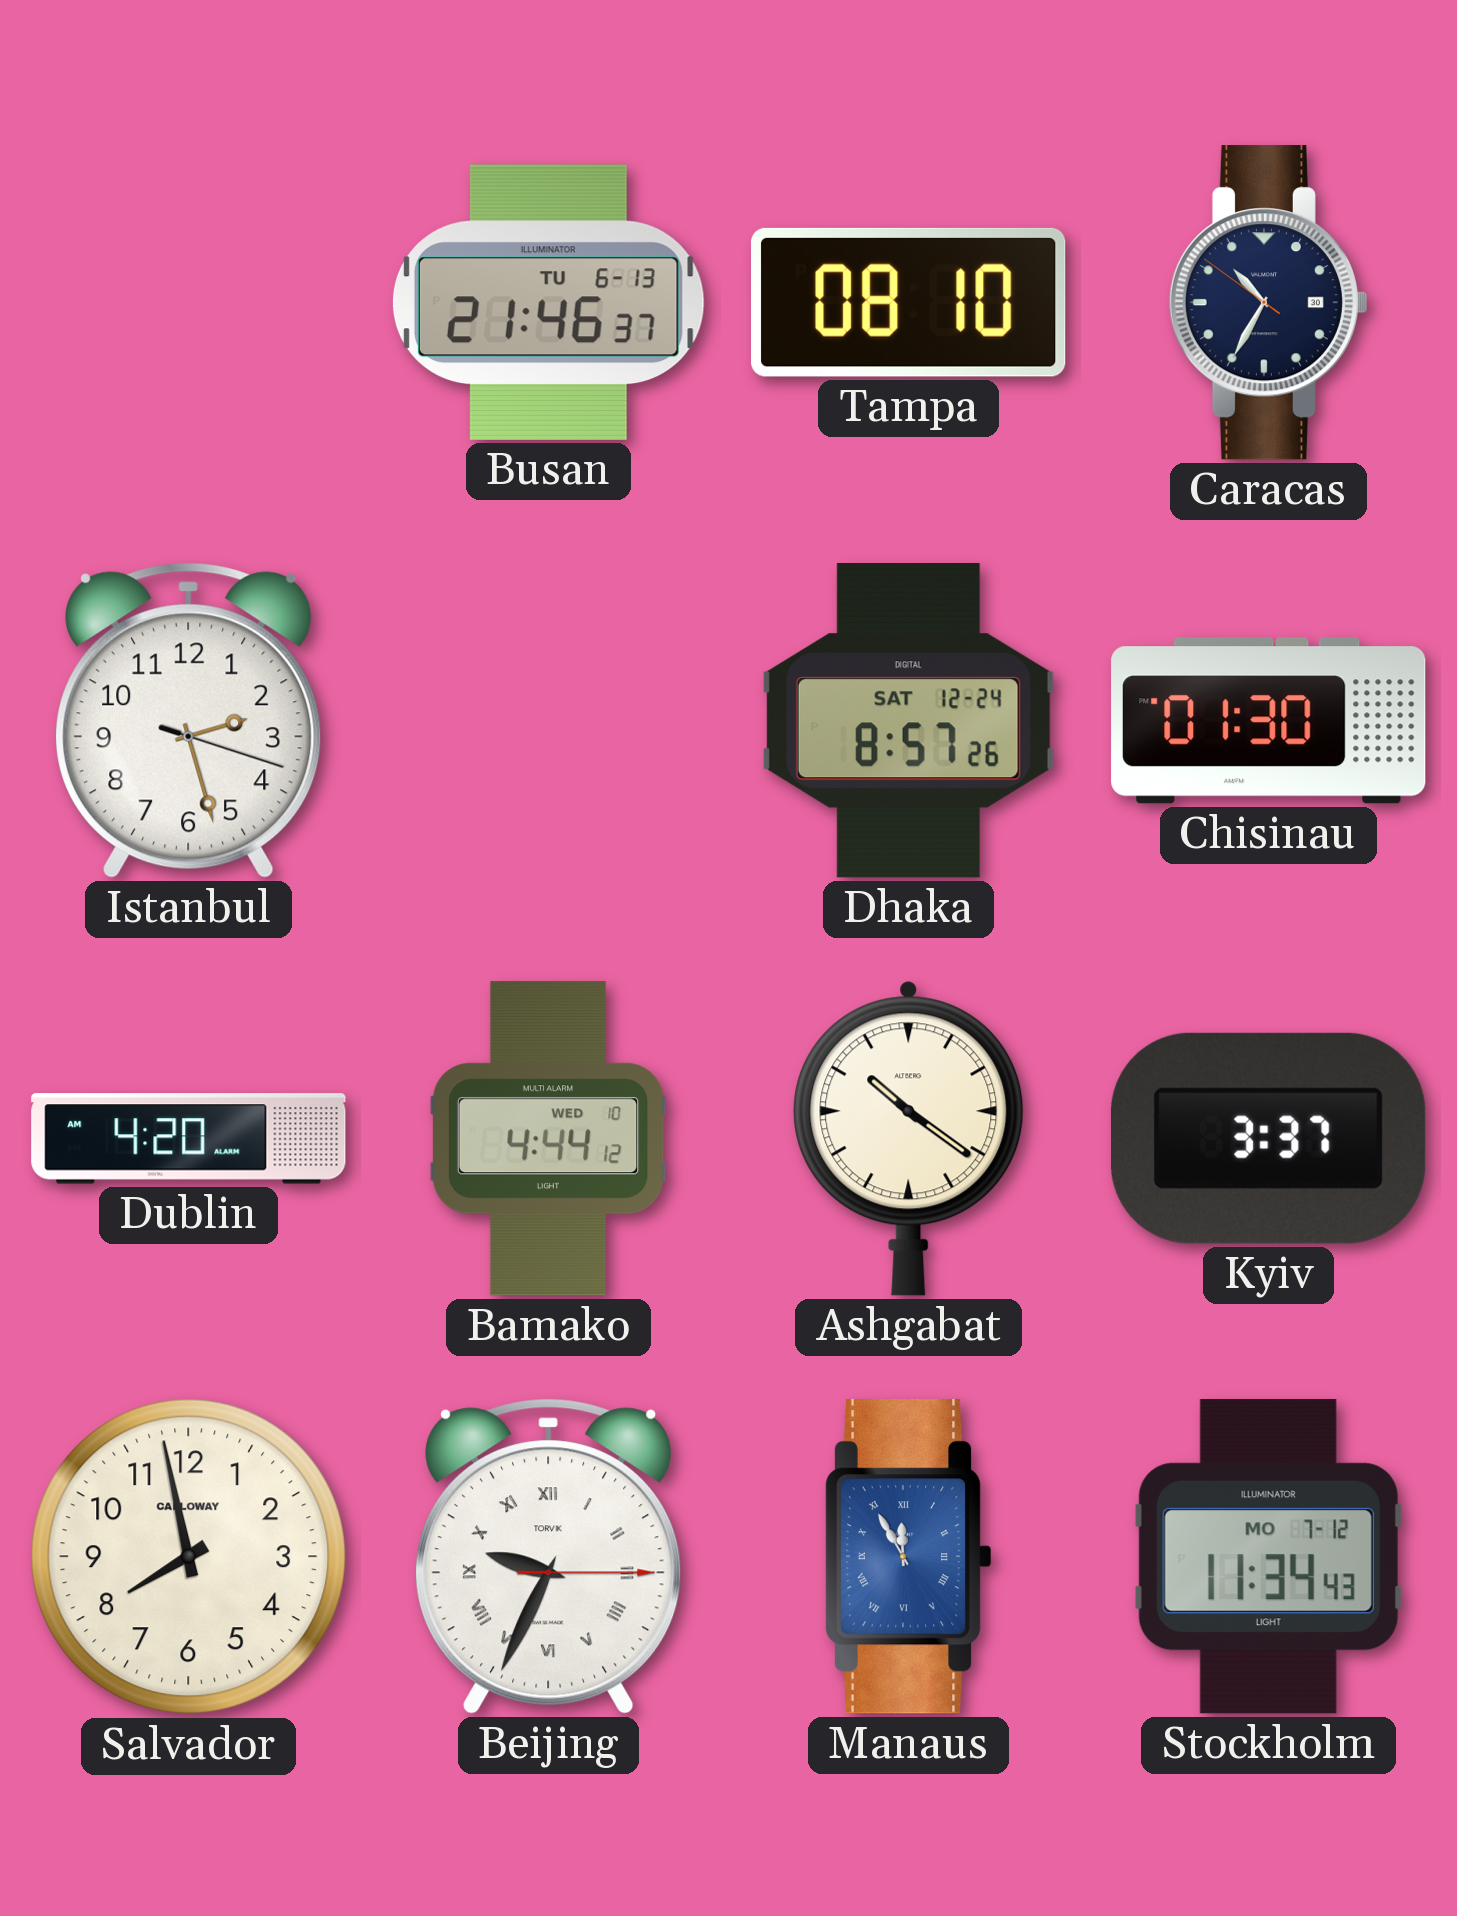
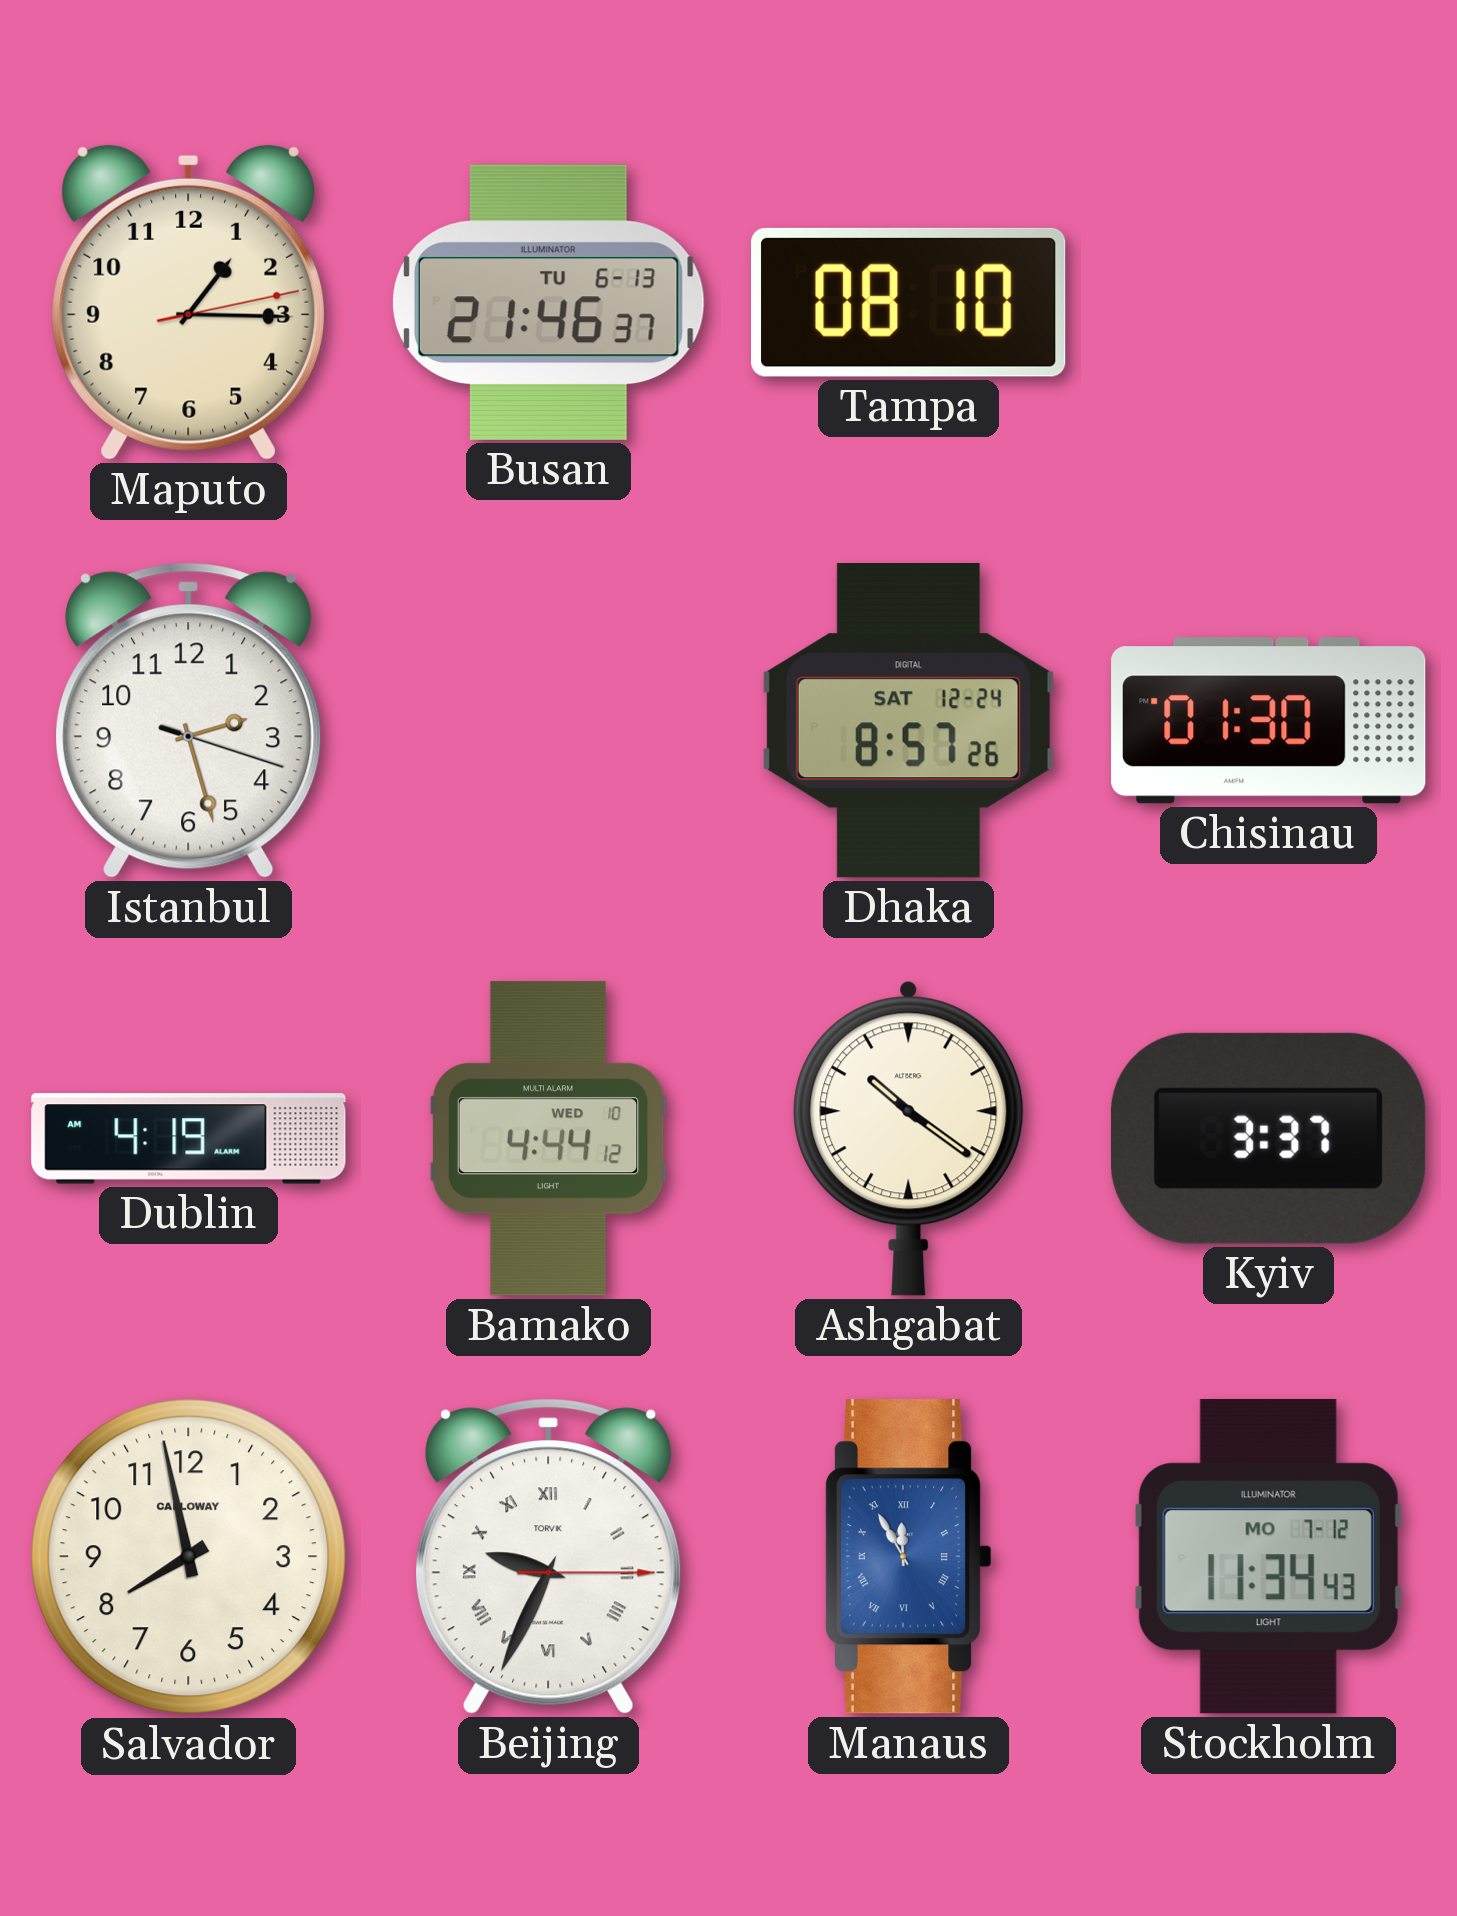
Maputo: none -> 1:15
Caracas: 10:34 -> none
Dublin: 4:20 -> 4:19
